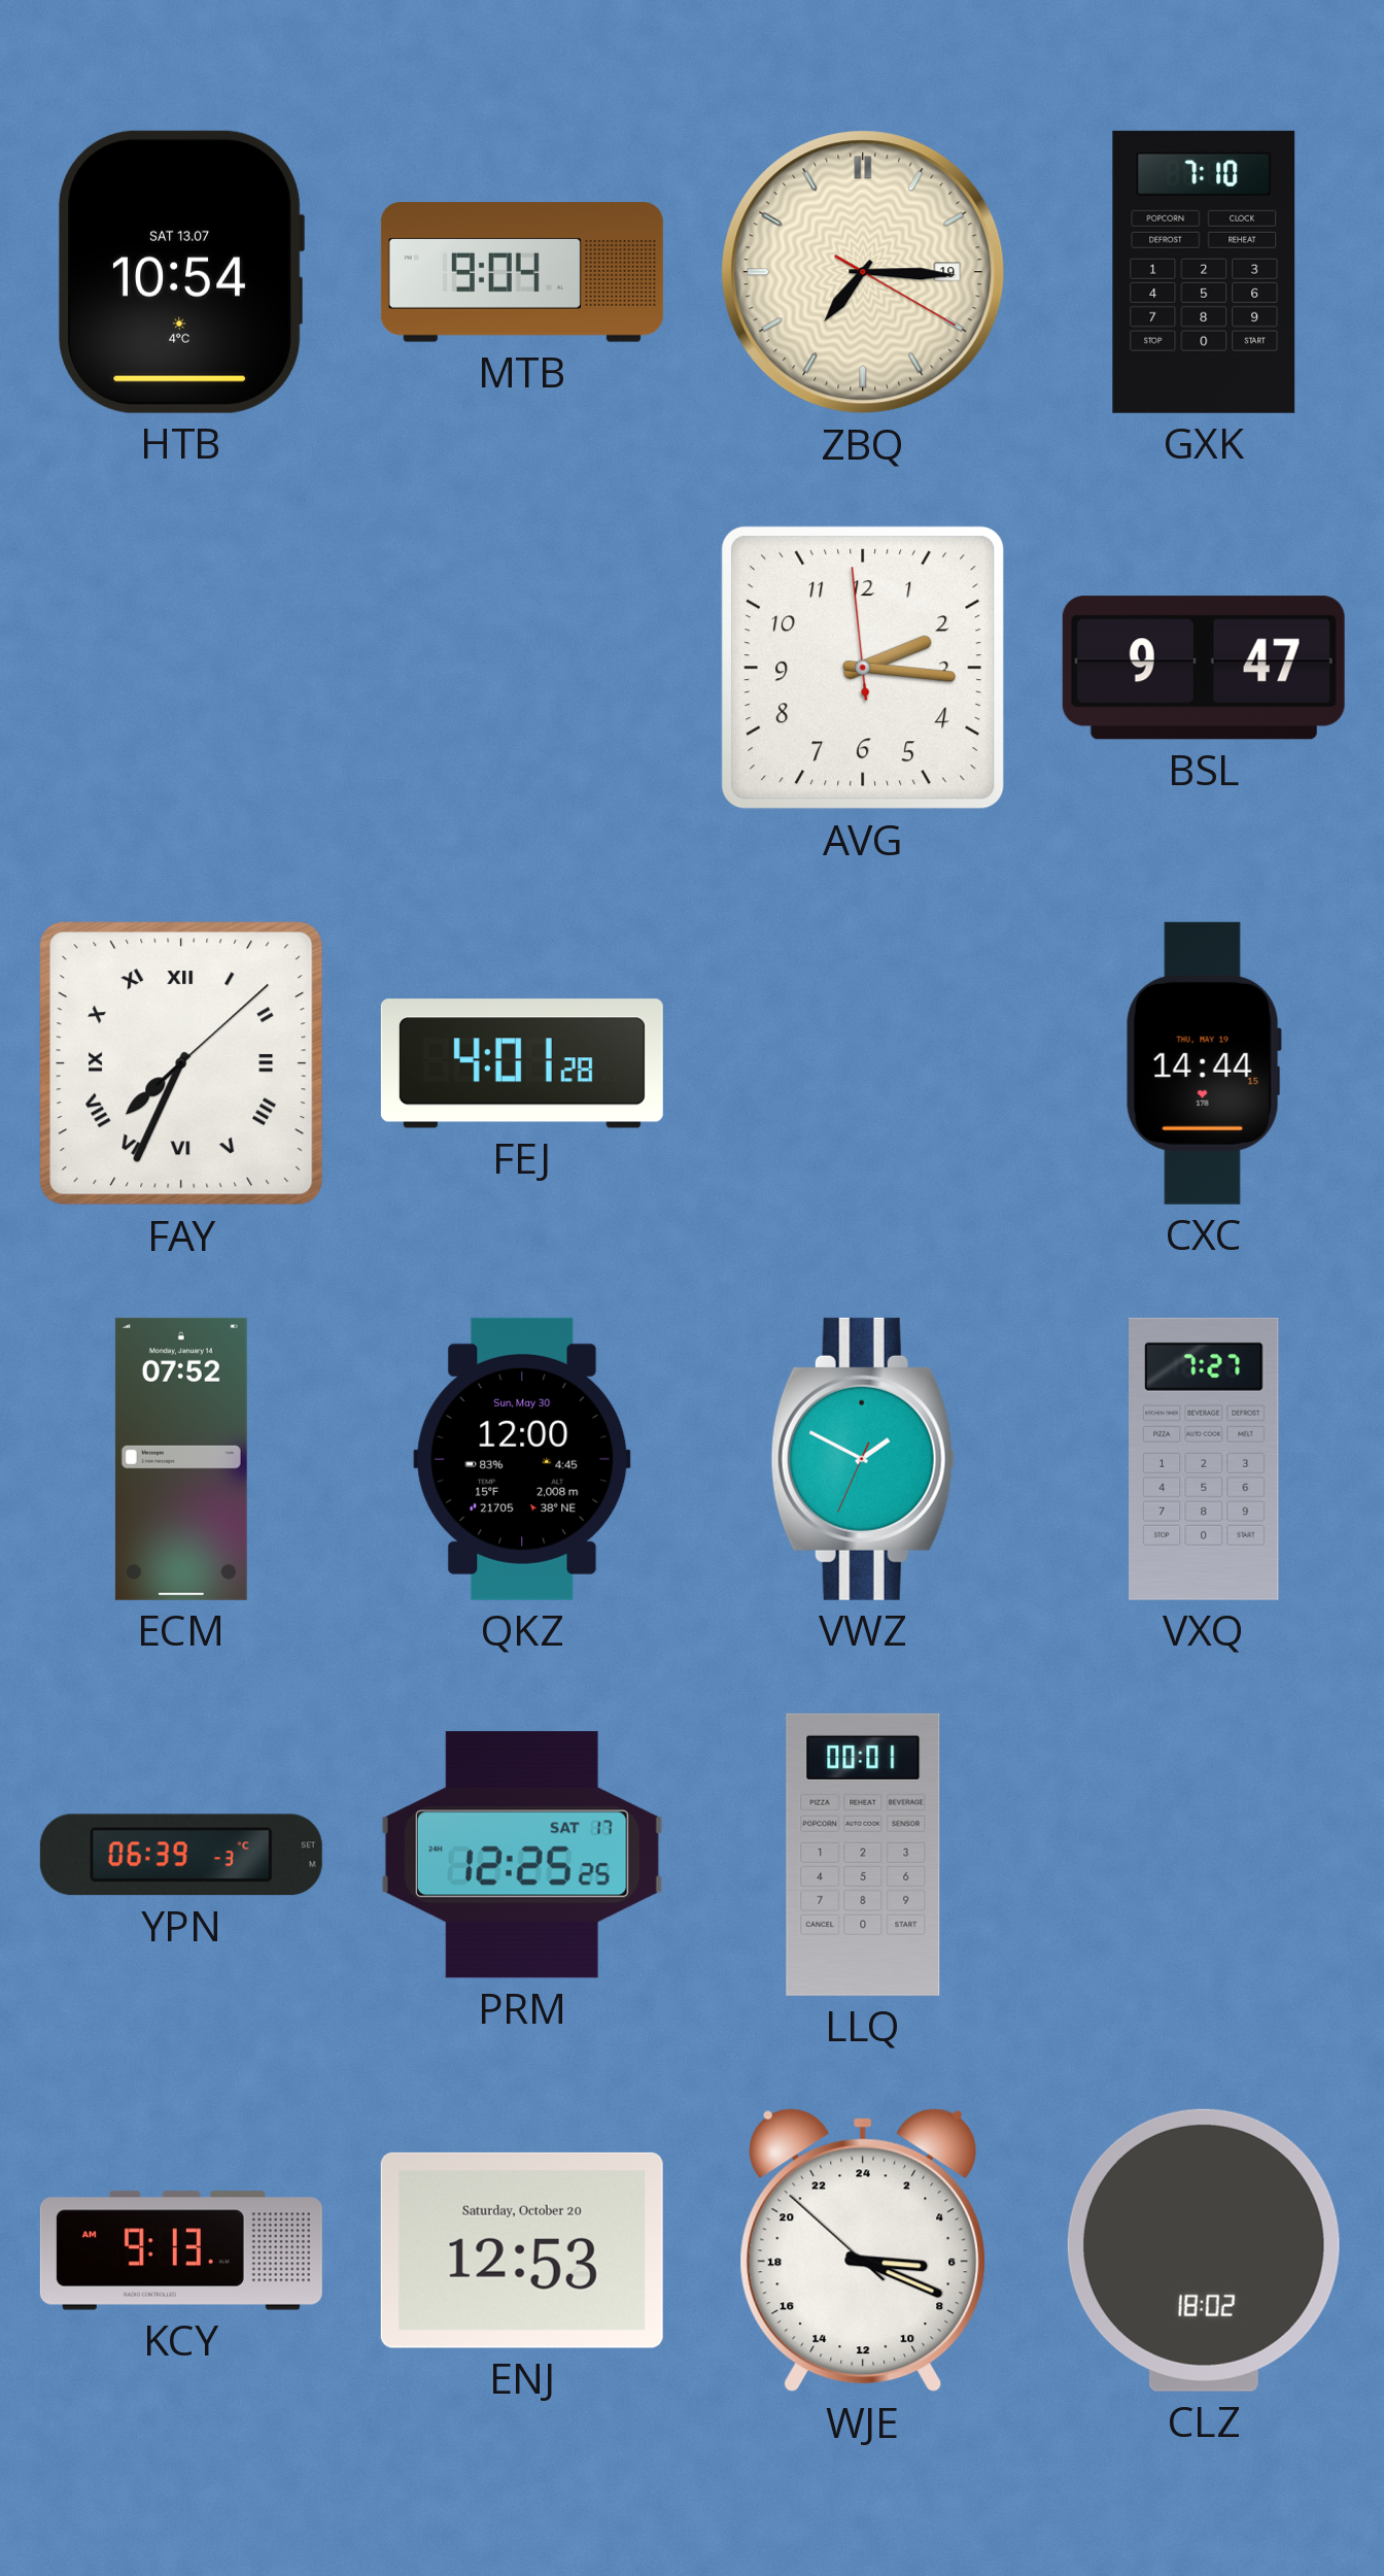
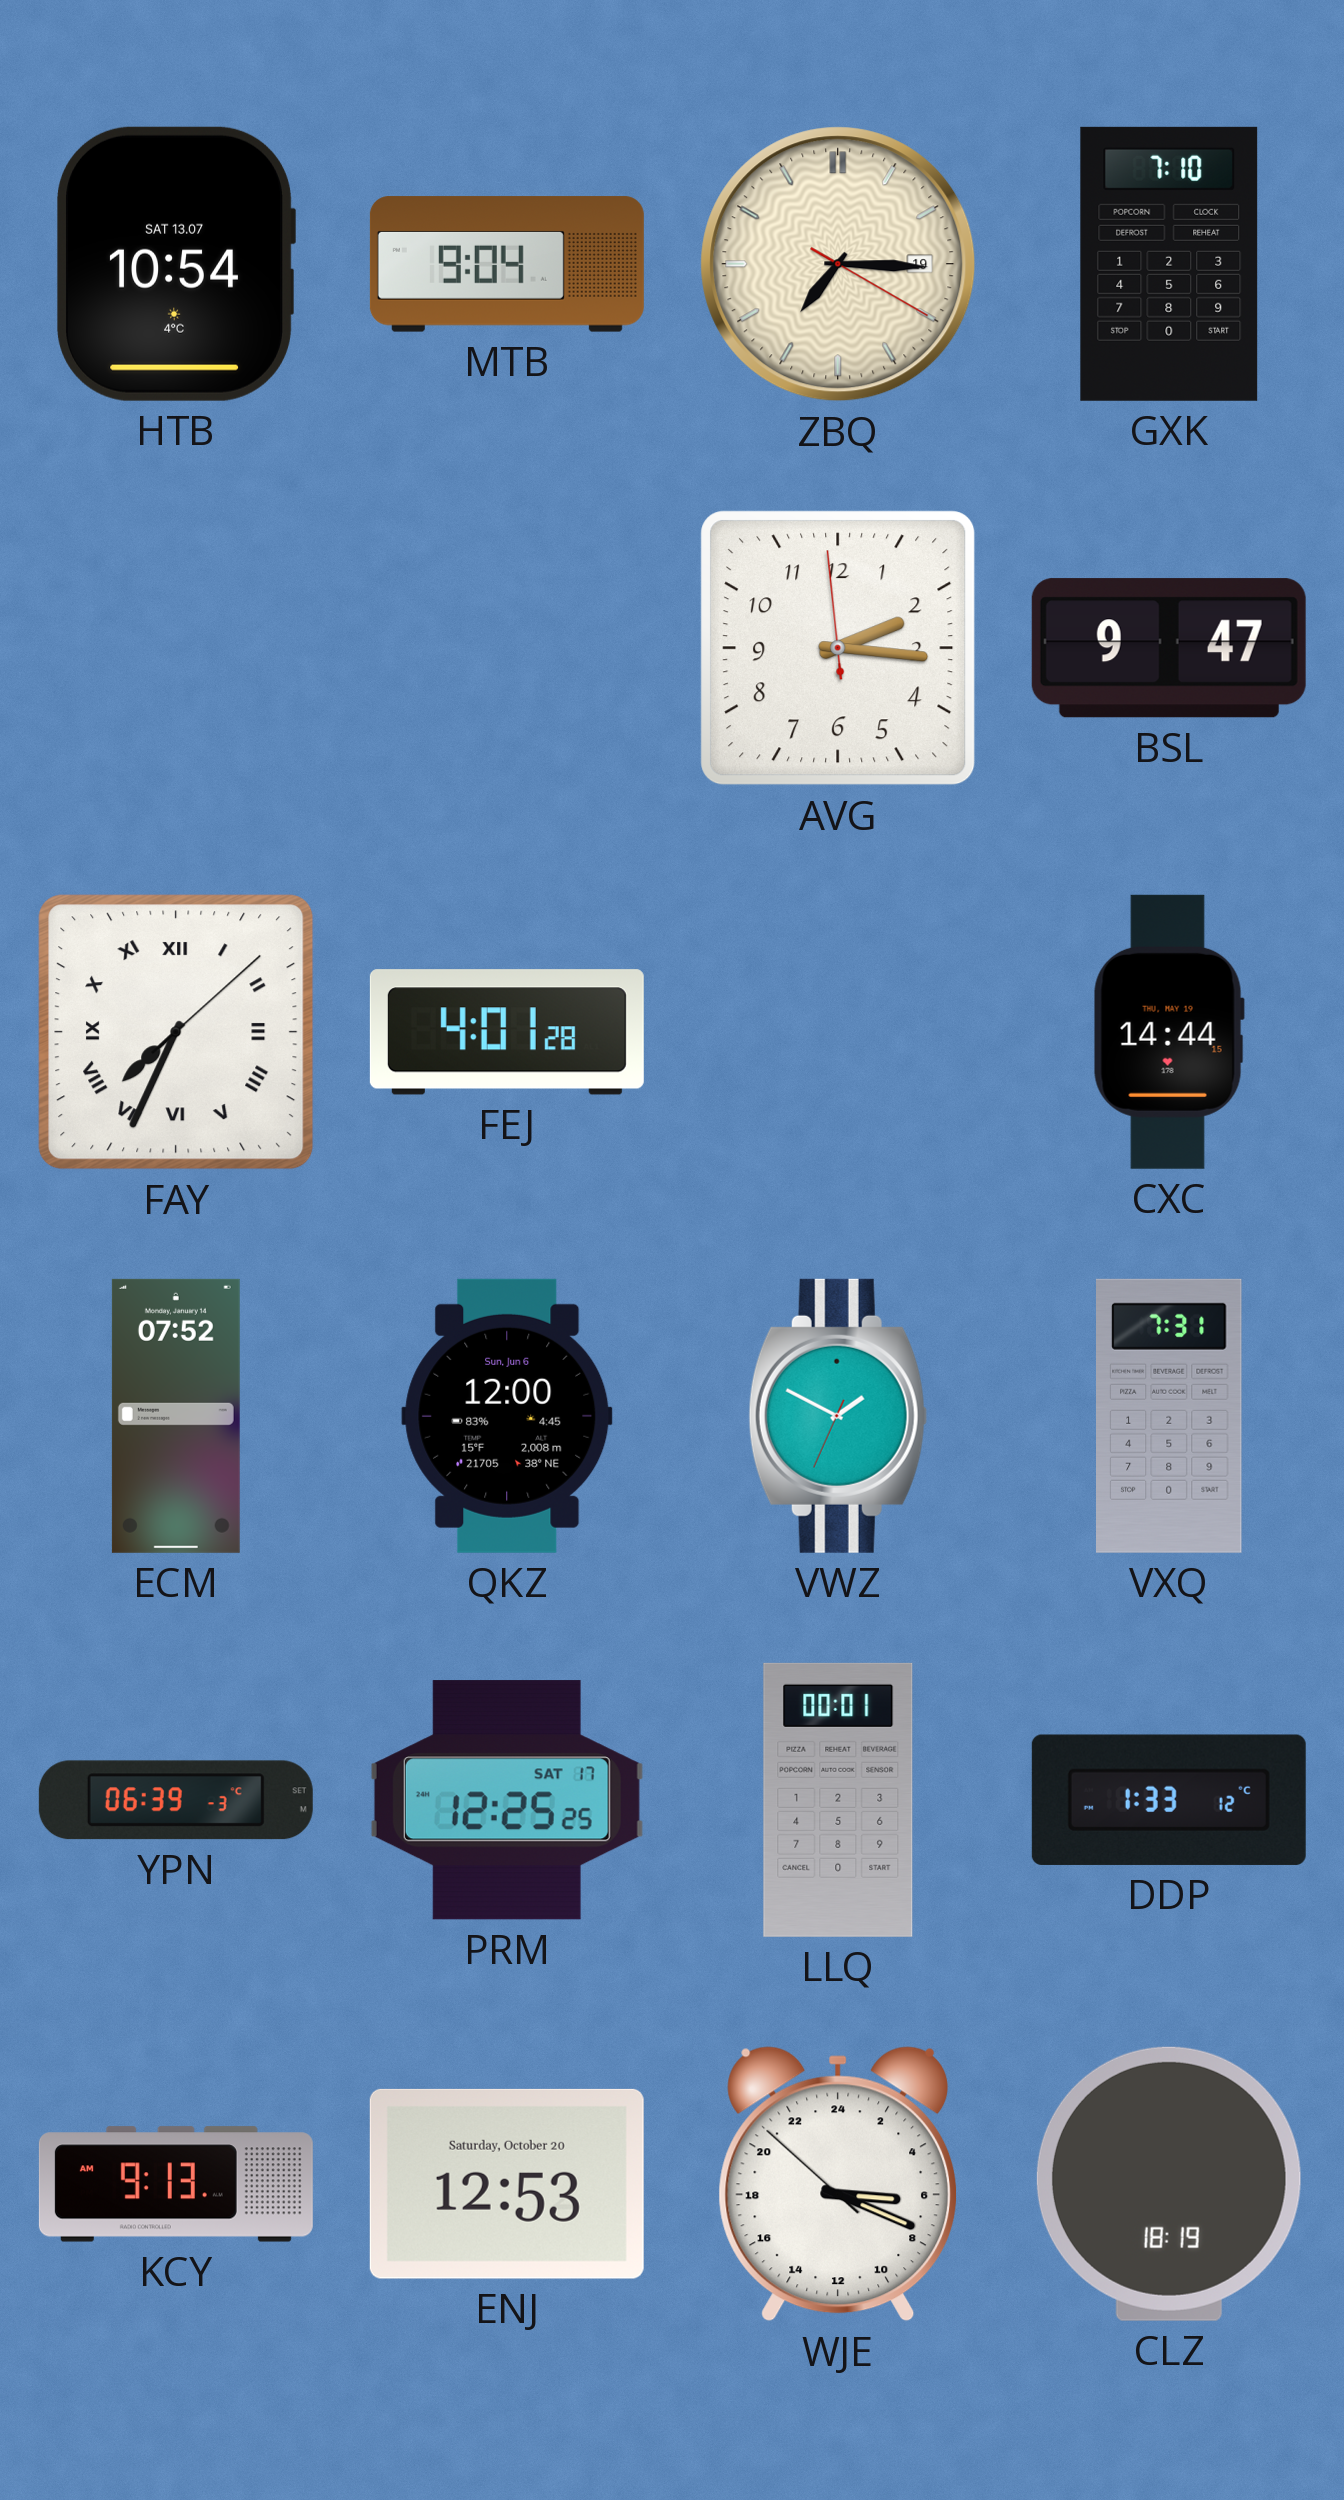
QKZ date: Sun, May 30 -> Sun, Jun 6
VXQ: 7:27 -> 7:31
DDP: none -> 1:33
CLZ: 18:02 -> 18:19
